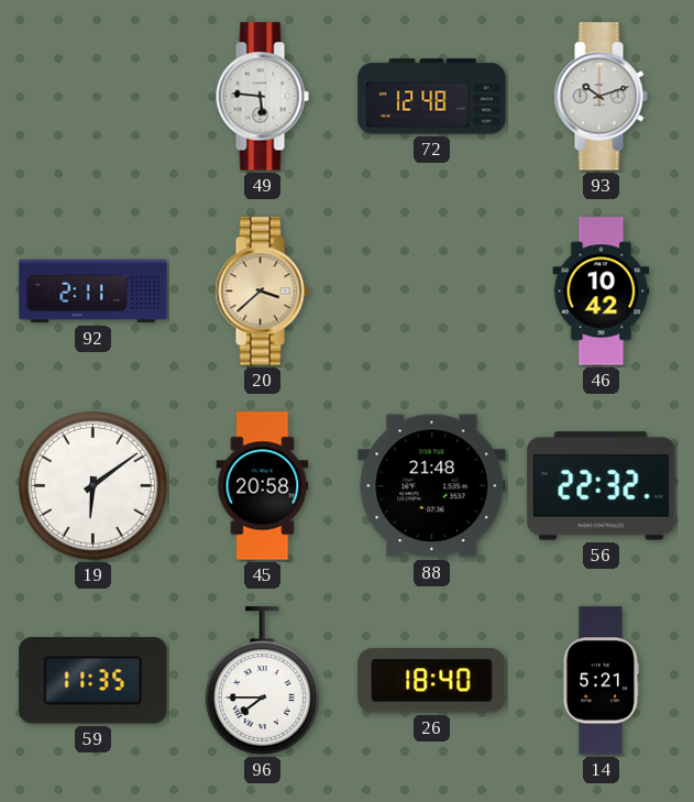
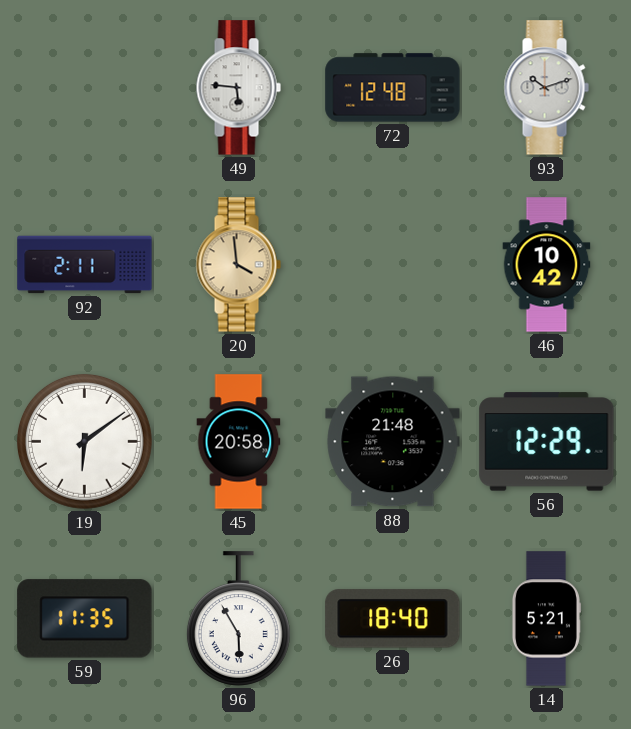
20: 3:38 -> 3:59
56: 22:32 -> 12:29
96: 7:45 -> 5:55
